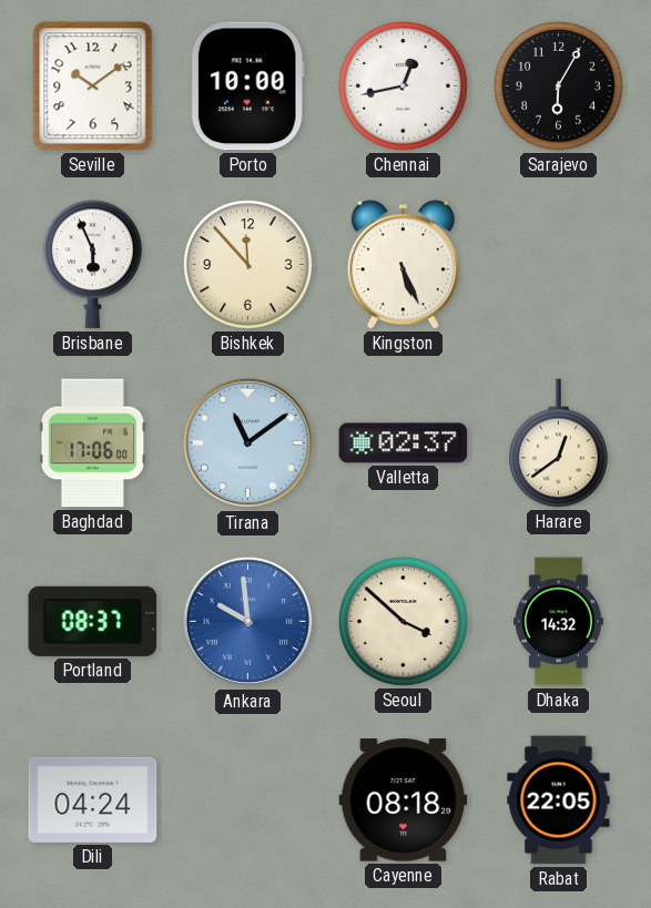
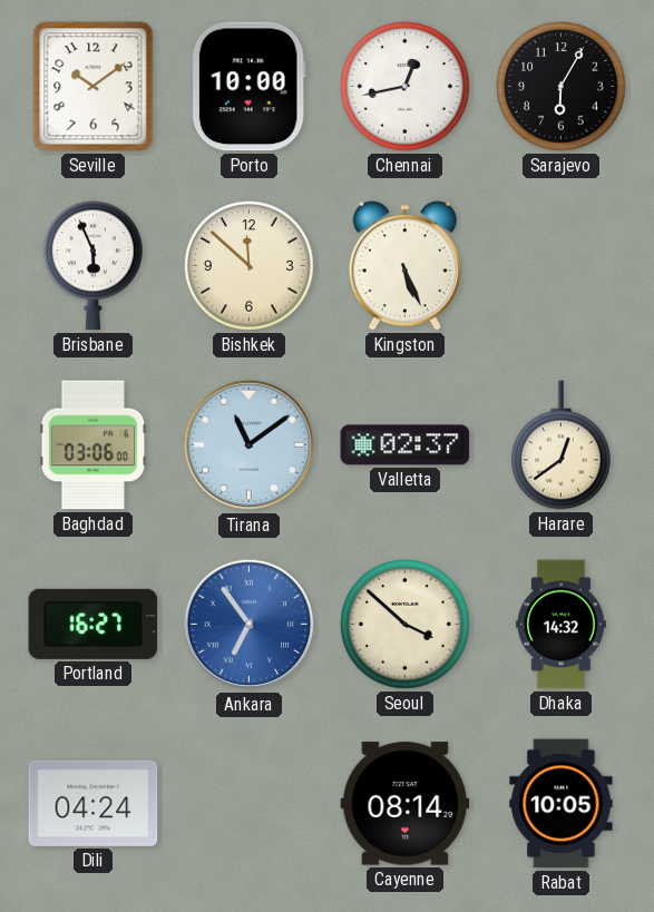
Bishkek: 11:53 -> 11:52
Baghdad: 17:06 -> 03:06
Portland: 08:37 -> 16:27
Ankara: 9:59 -> 6:54
Cayenne: 08:18 -> 08:14
Rabat: 22:05 -> 10:05
